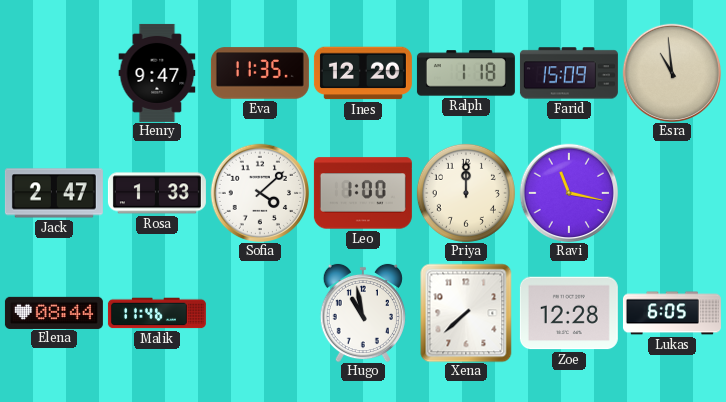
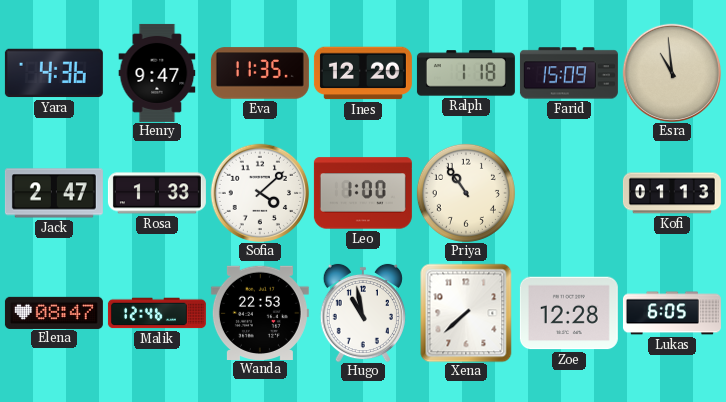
Yara: none -> 4:36
Priya: 12:00 -> 10:54
Ravi: 11:17 -> none
Kofi: none -> 01:13
Elena: 08:44 -> 08:47
Malik: 11:46 -> 12:46
Wanda: none -> 22:53
